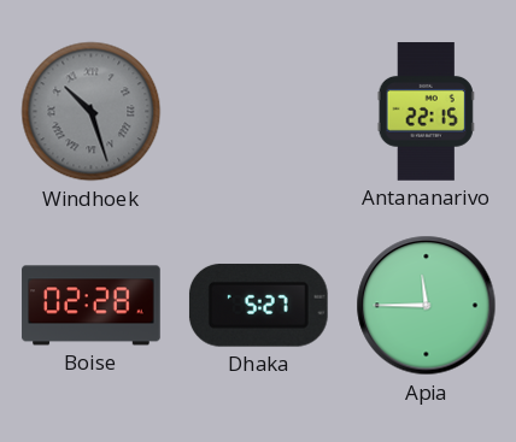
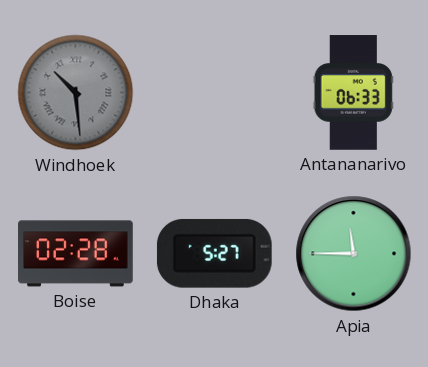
Windhoek: 10:27 -> 10:29
Antananarivo: 22:15 -> 06:33
